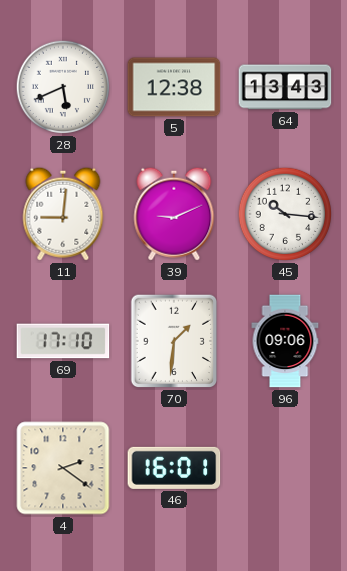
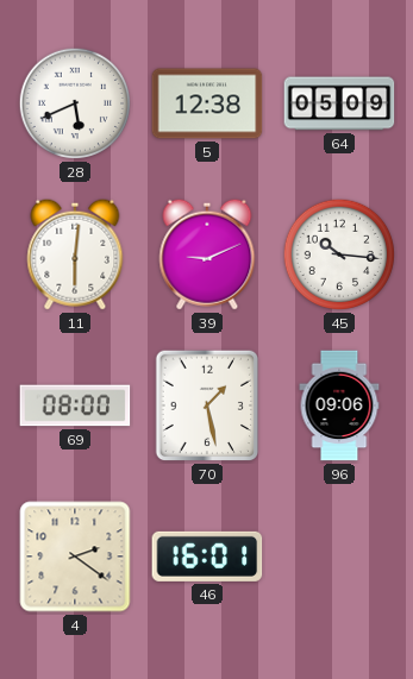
64: 13:43 -> 05:09
11: 9:01 -> 6:01
69: 17:10 -> 08:00
70: 1:31 -> 1:28
